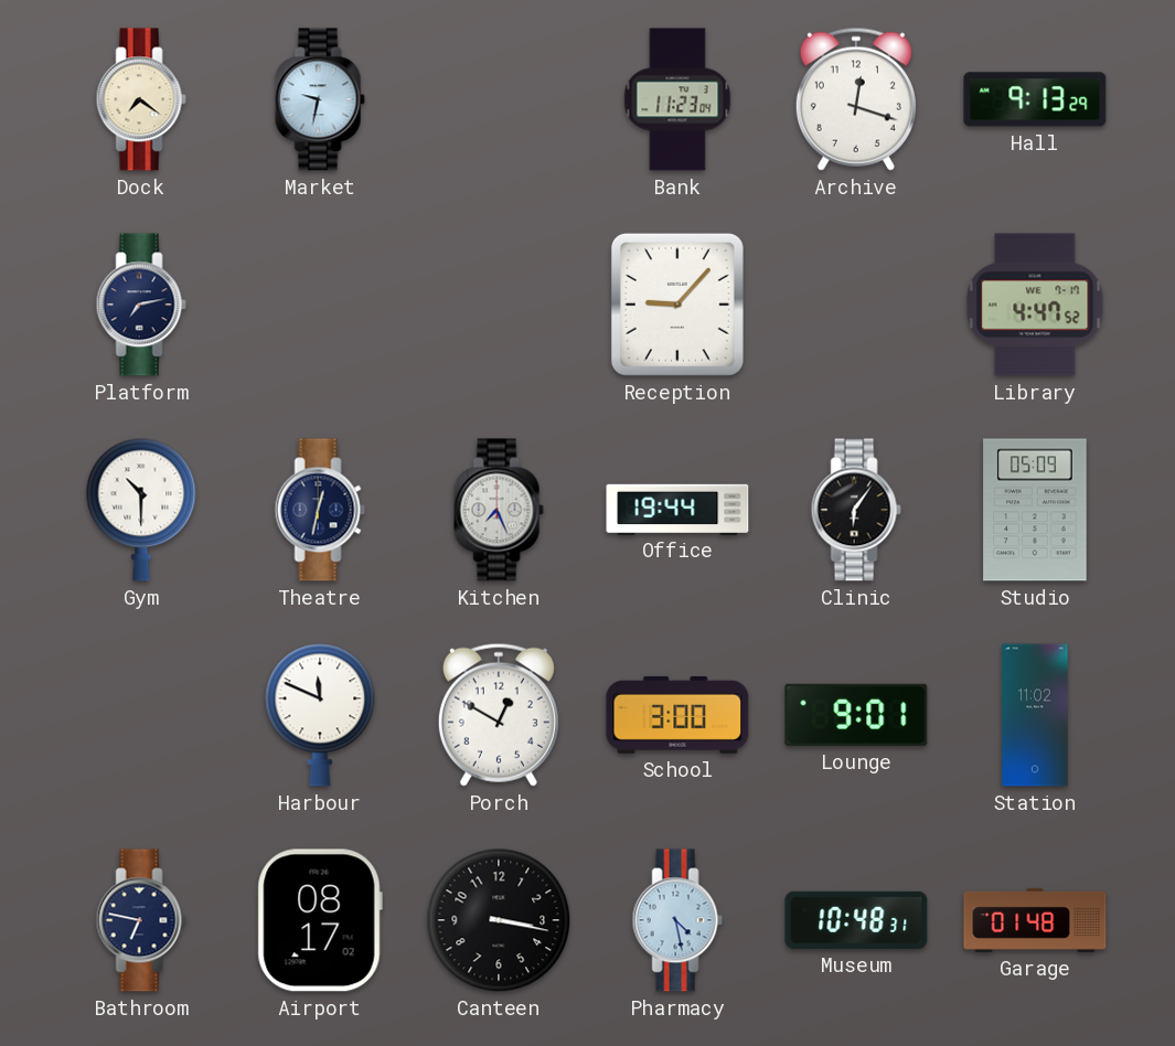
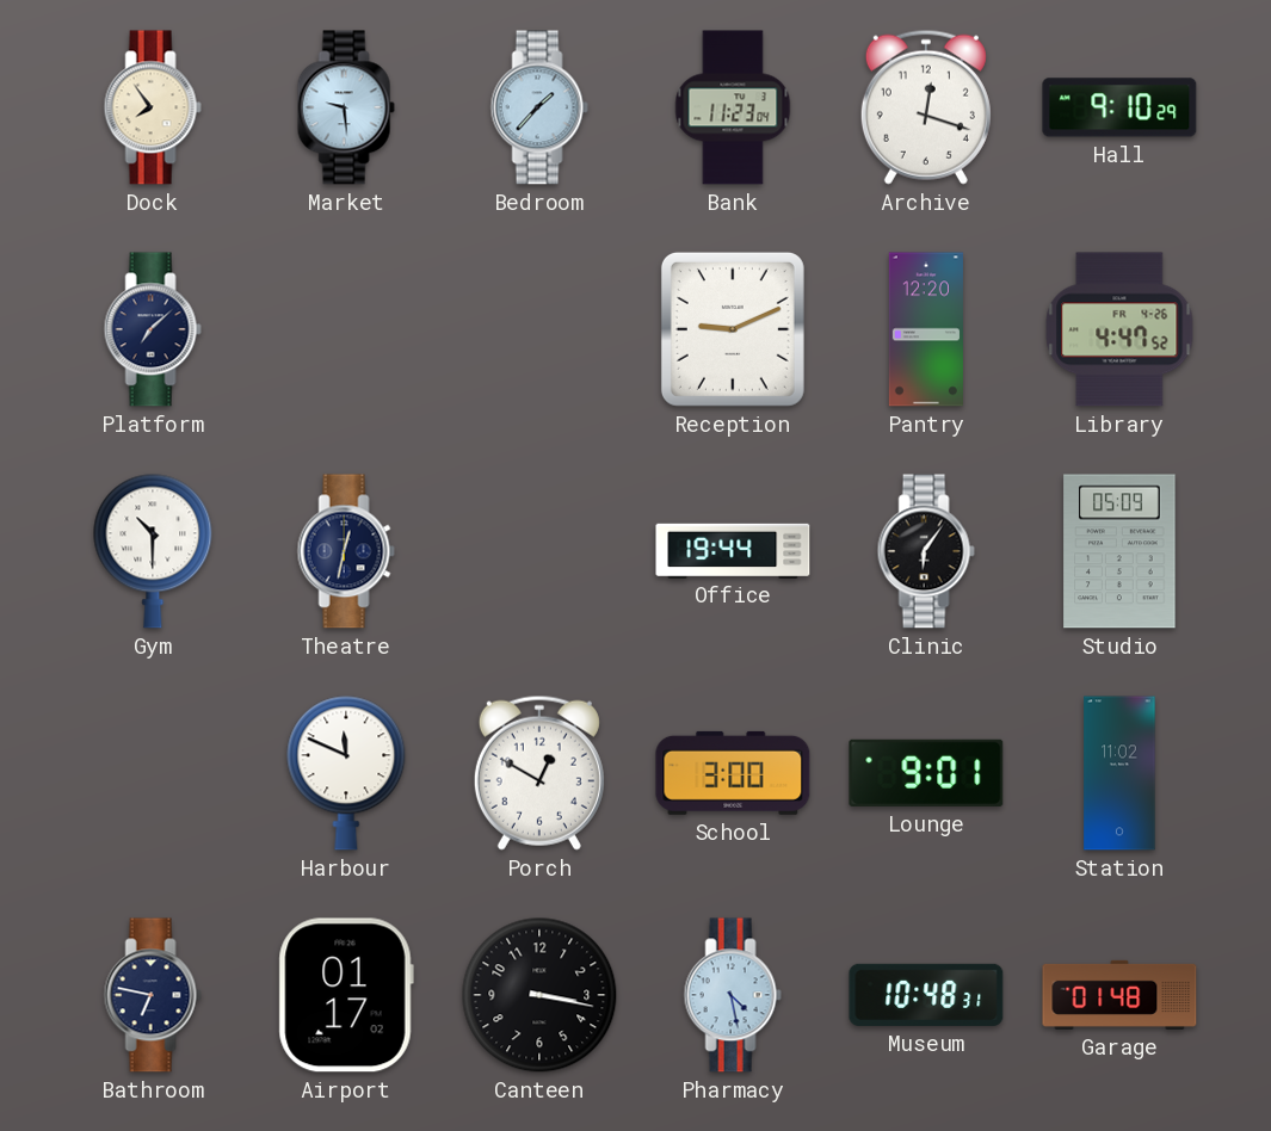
Dock: 7:21 -> 7:54
Market: 9:32 -> 9:29
Bedroom: none -> 1:37
Hall: 9:13 -> 9:10
Platform: 7:13 -> 7:08
Reception: 9:07 -> 9:11
Pantry: none -> 12:20
Library date: WE 7-17 -> FR 4-26
Kitchen: 7:26 -> none
Airport: 08:17 -> 01:17
